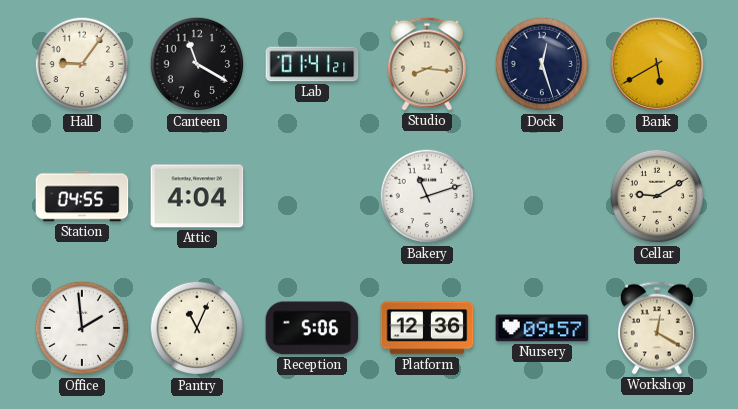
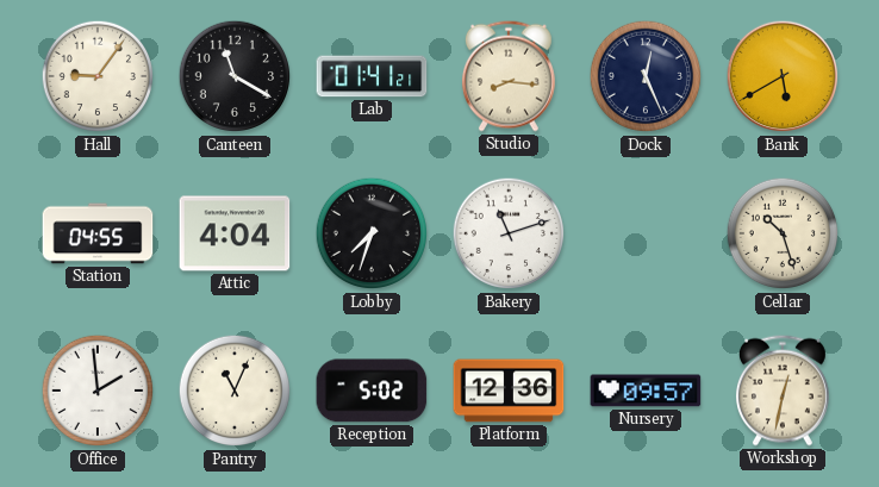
Dock: 12:27 -> 12:26
Lobby: none -> 7:33
Cellar: 9:10 -> 10:27
Reception: 5:06 -> 5:02
Workshop: 12:20 -> 12:32
